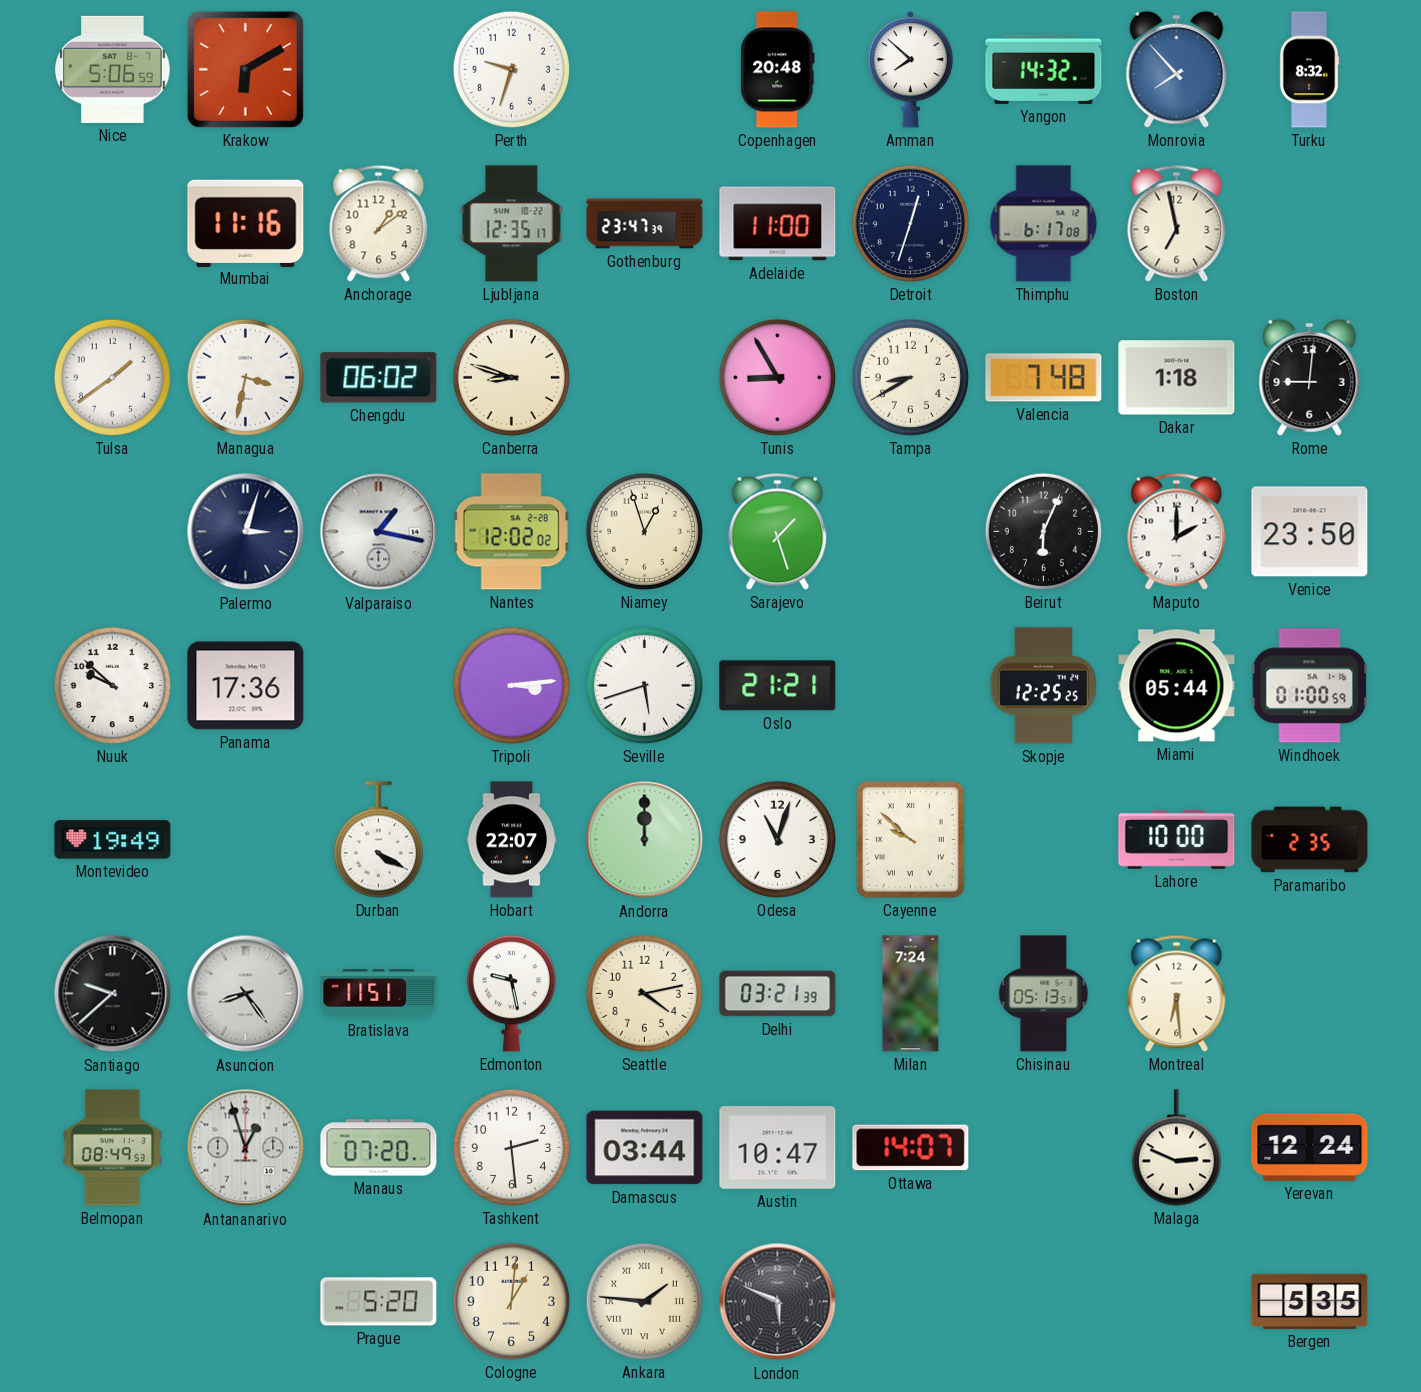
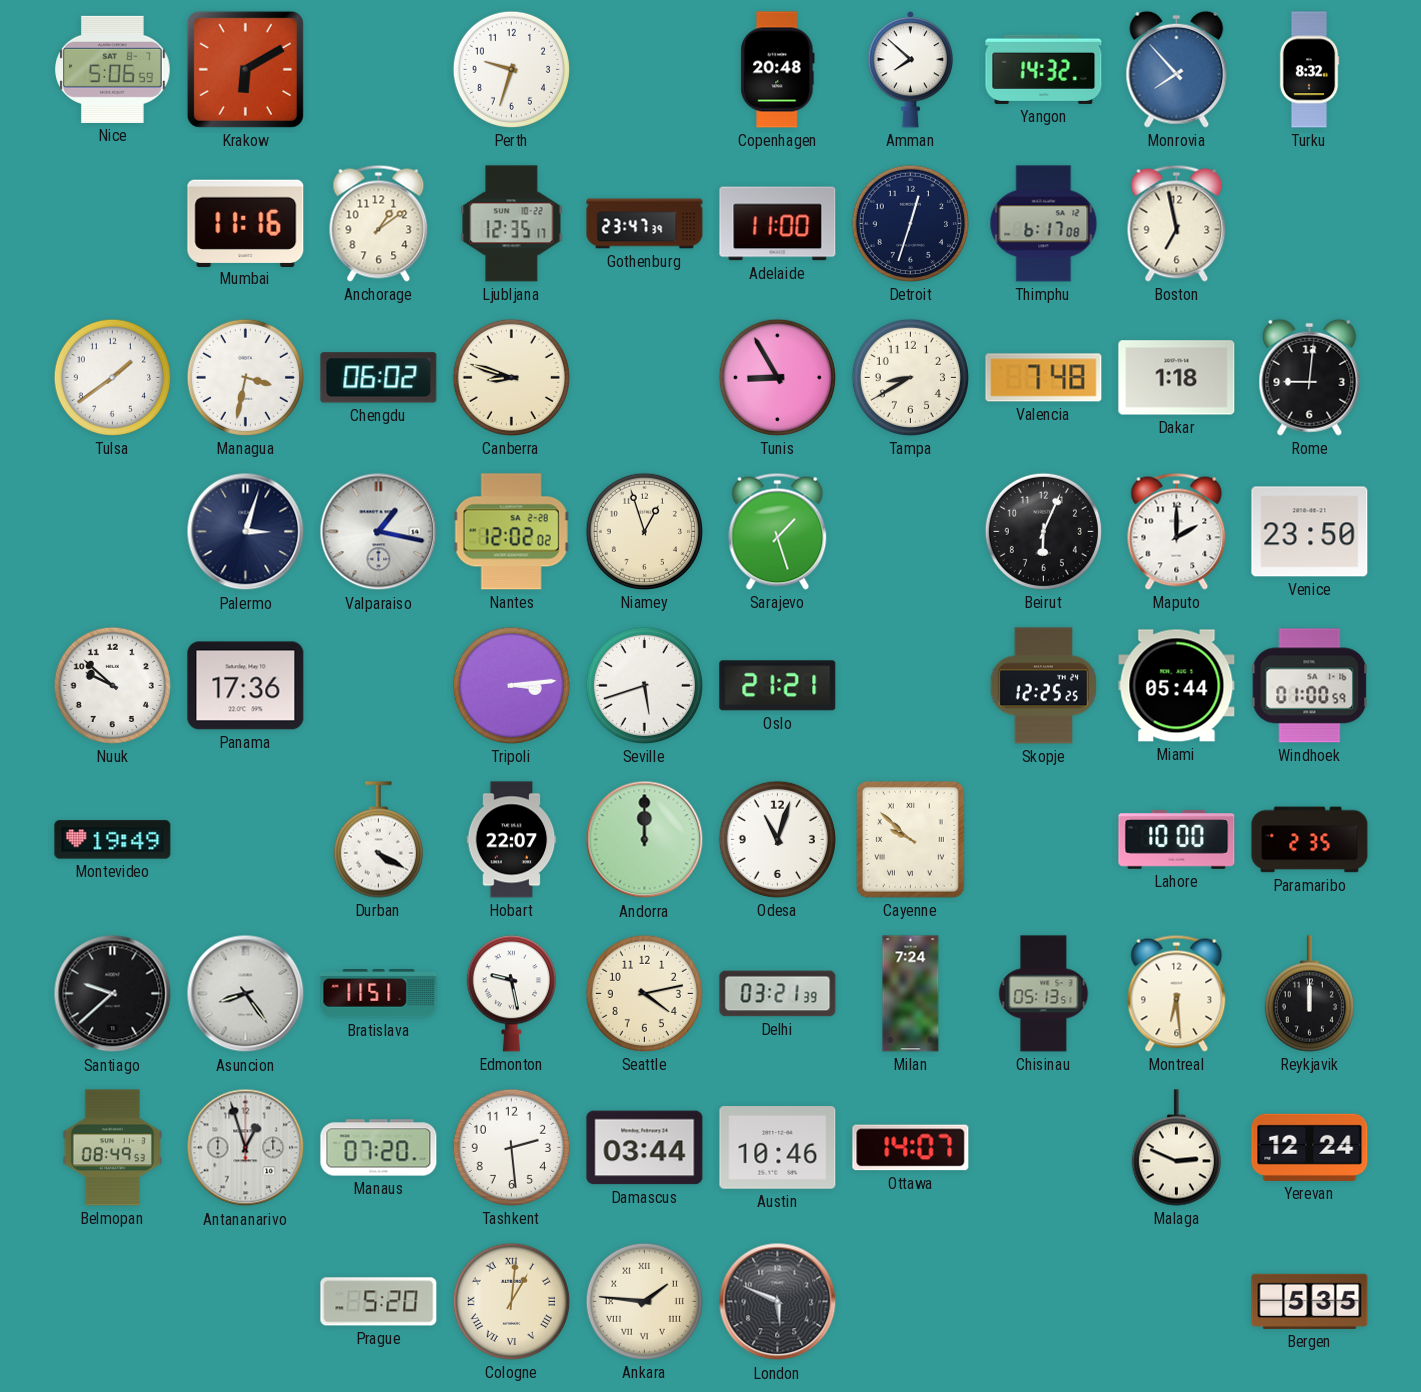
Reykjavik: none -> 12:00
Austin: 10:47 -> 10:46
Cologne numerals: Arabic -> Roman
